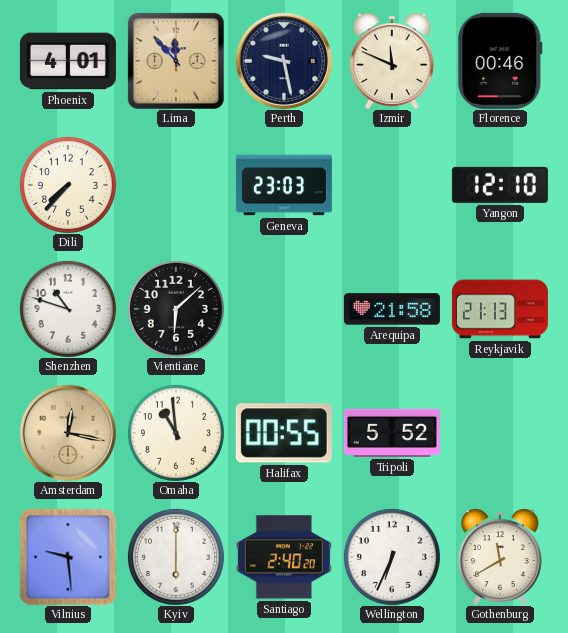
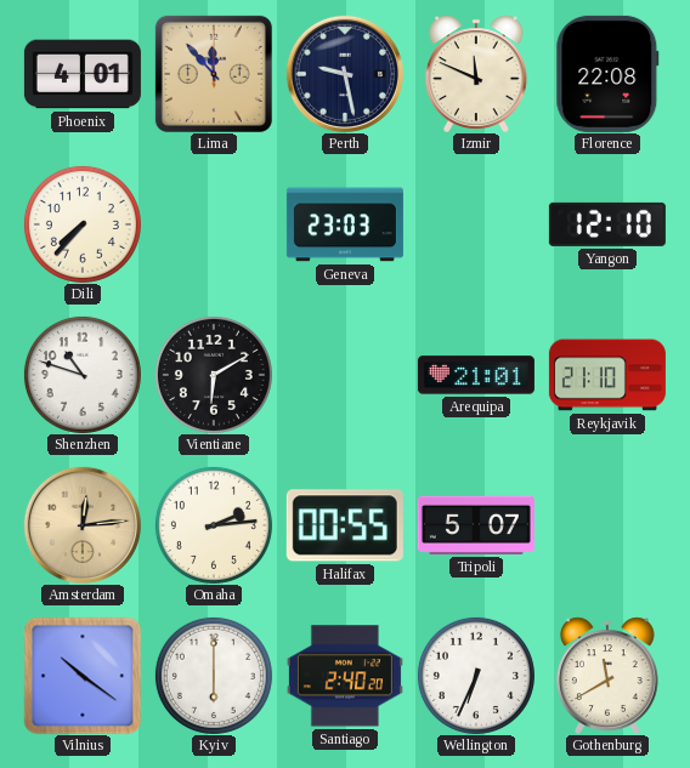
Florence: 00:46 -> 22:08
Vientiane: 6:08 -> 6:10
Arequipa: 21:58 -> 21:01
Reykjavik: 21:13 -> 21:10
Amsterdam: 12:17 -> 12:14
Omaha: 10:59 -> 2:14
Tripoli: 5:52 -> 5:07
Vilnius: 9:29 -> 10:21
